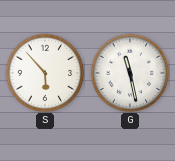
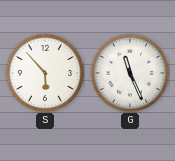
G: 11:28 -> 11:26
